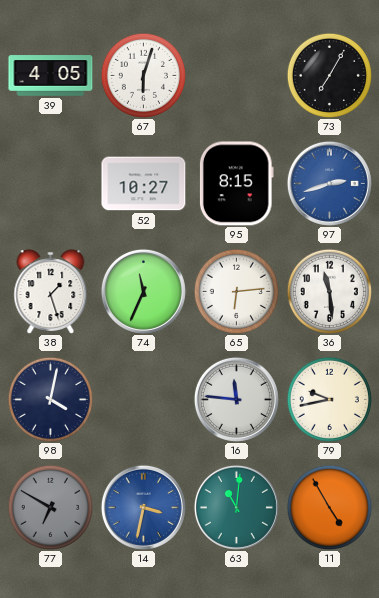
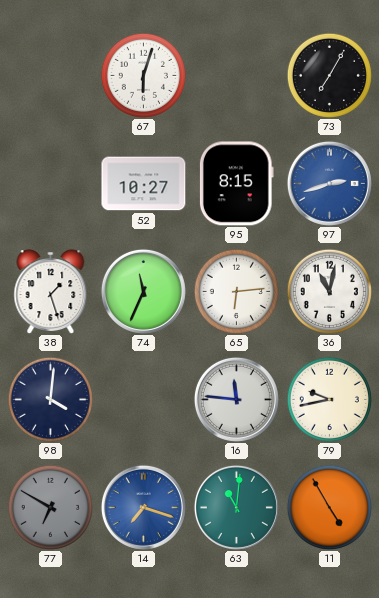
39: 4:05 -> none
36: 11:29 -> 11:02
98: 4:02 -> 4:01
14: 3:32 -> 7:18
